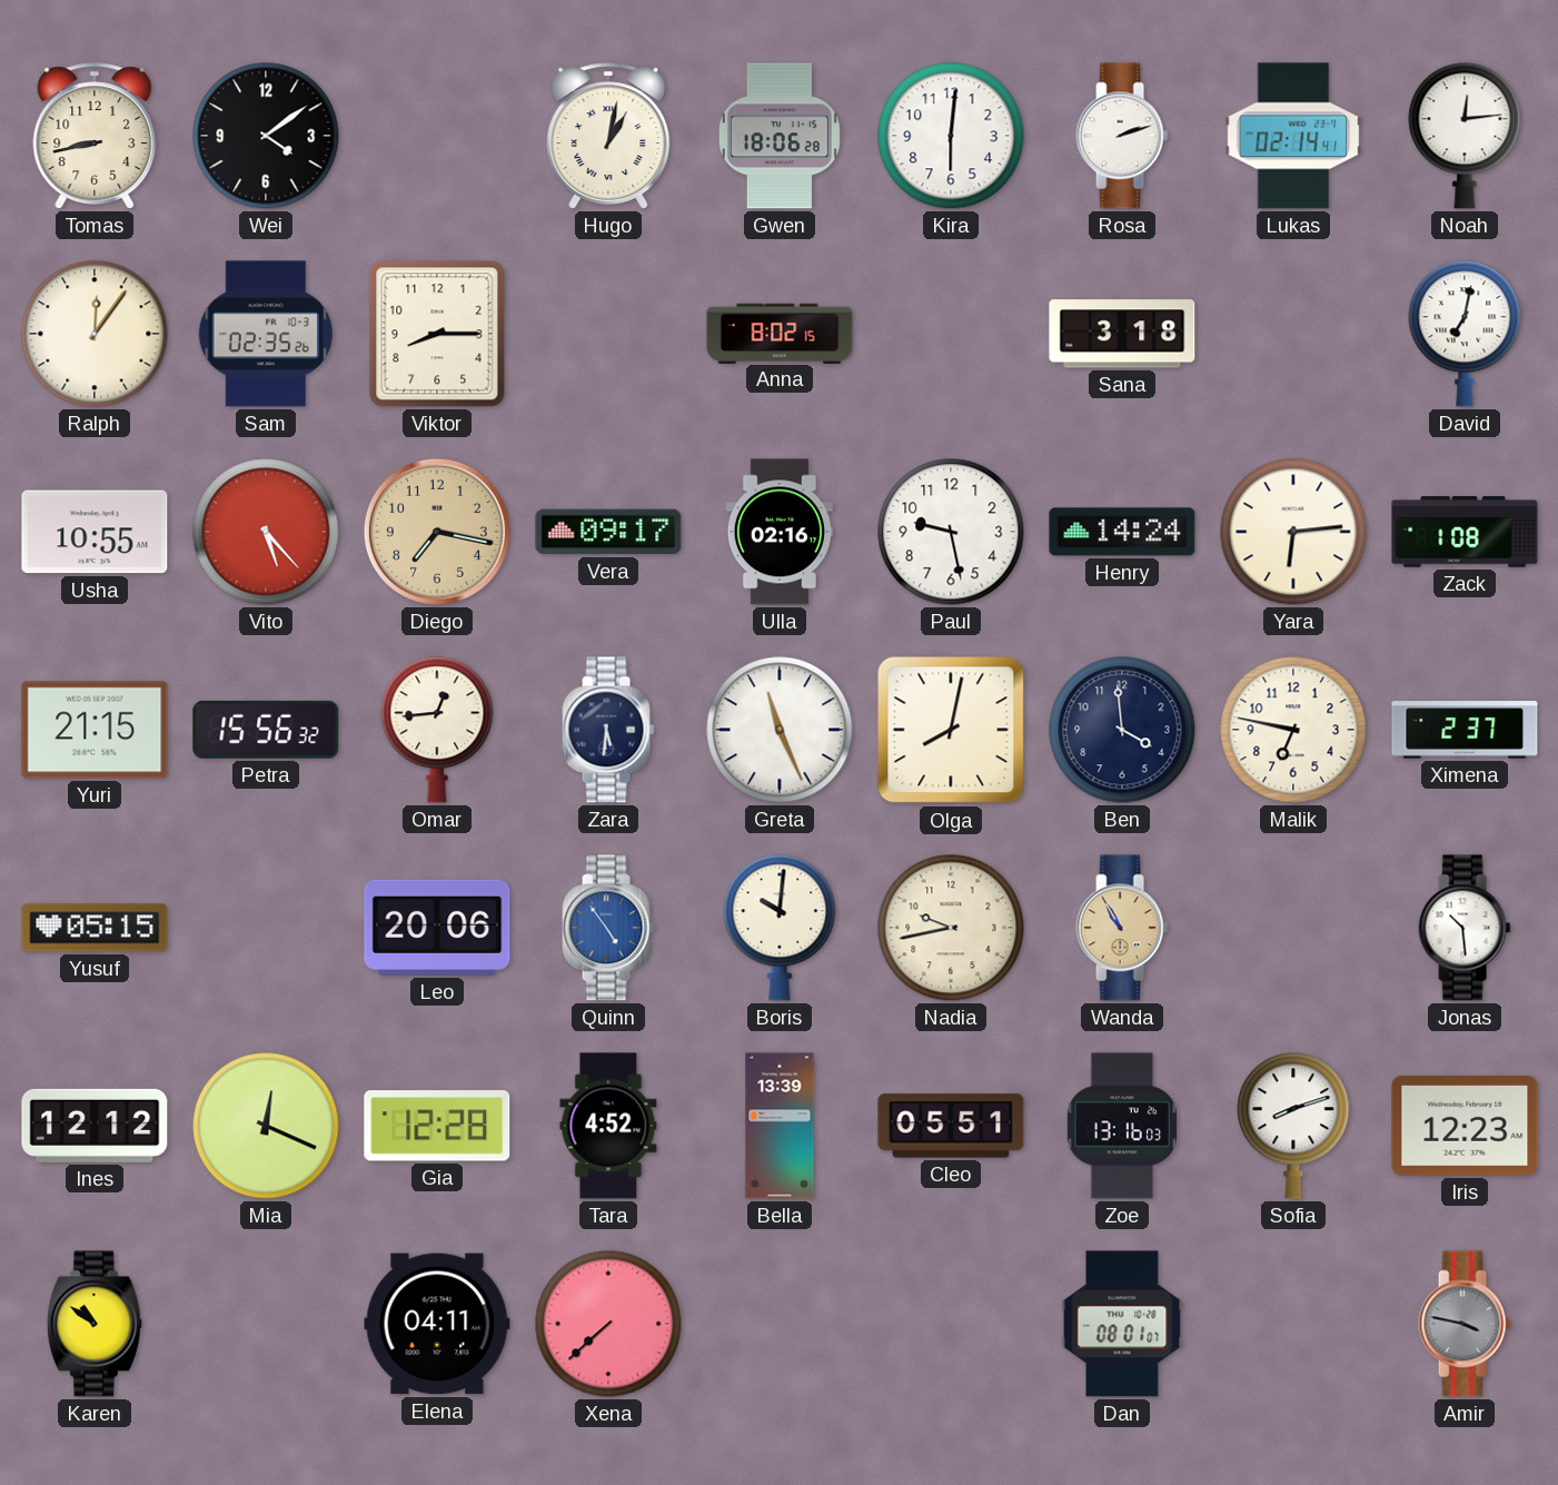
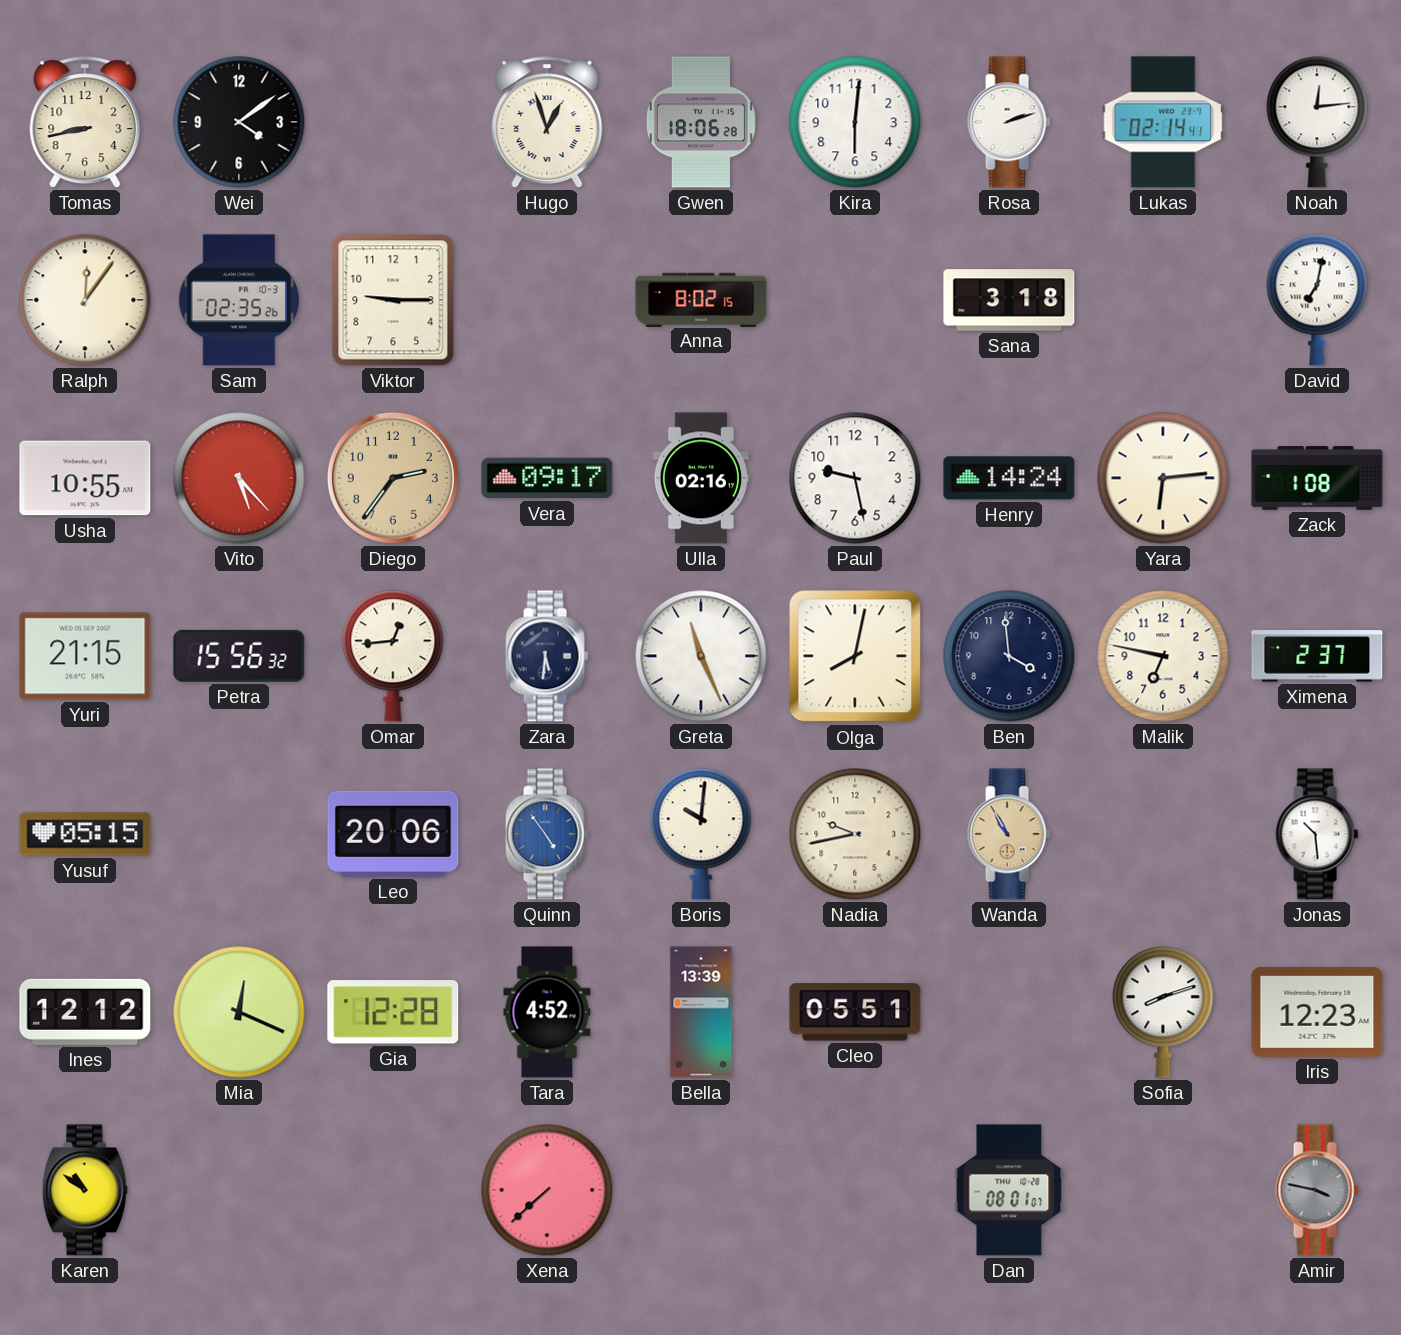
Hugo: 1:02 -> 12:57
Viktor: 8:15 -> 9:15
Diego: 7:17 -> 2:36
Zoe: 13:16 -> none
Elena: 04:11 -> none
